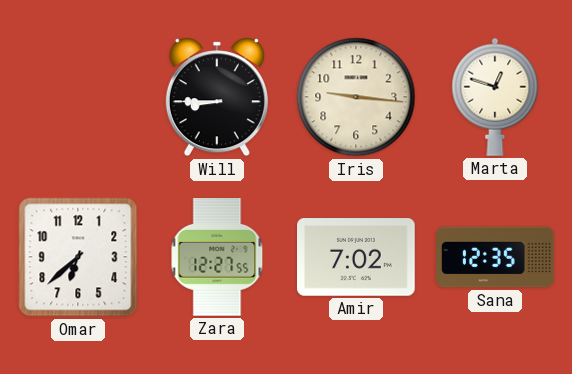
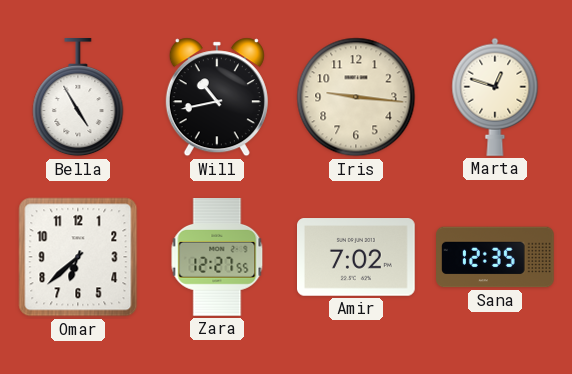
Bella: none -> 4:55
Will: 8:45 -> 10:43
